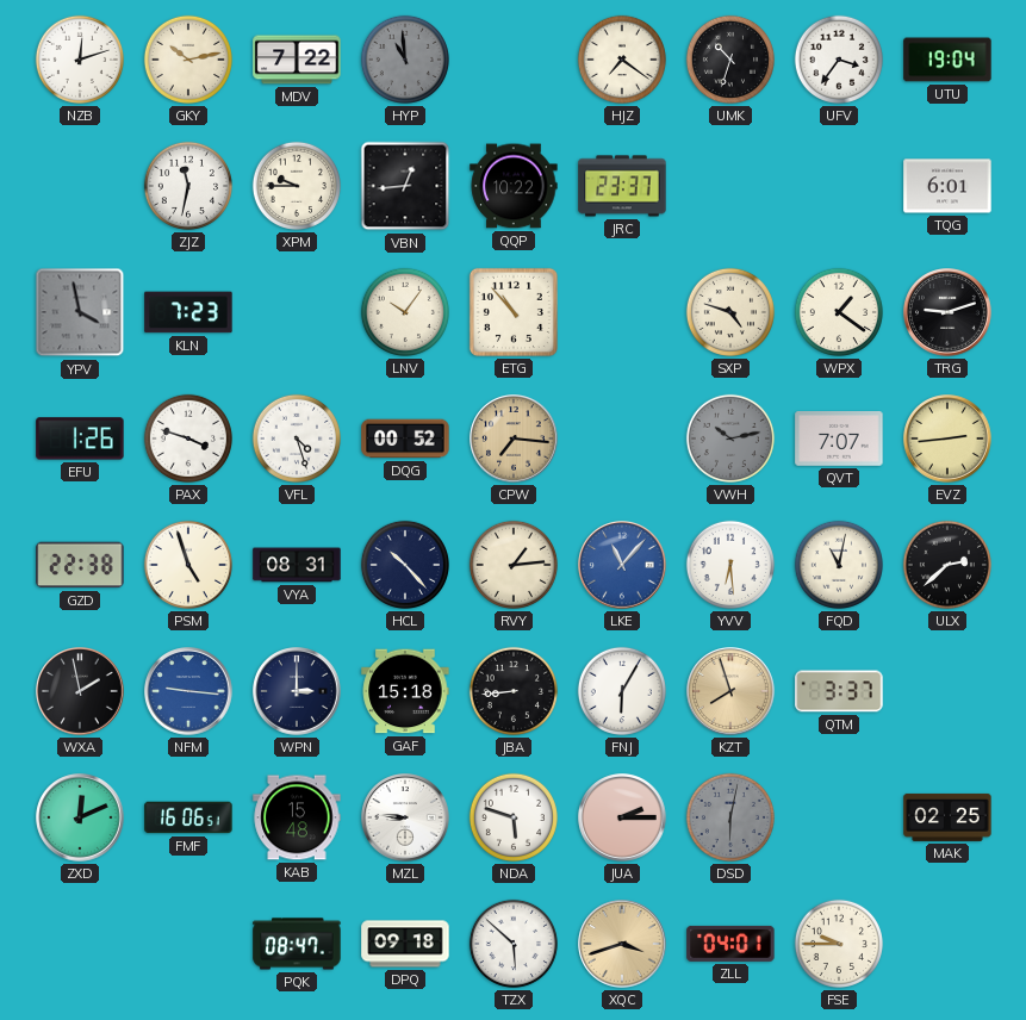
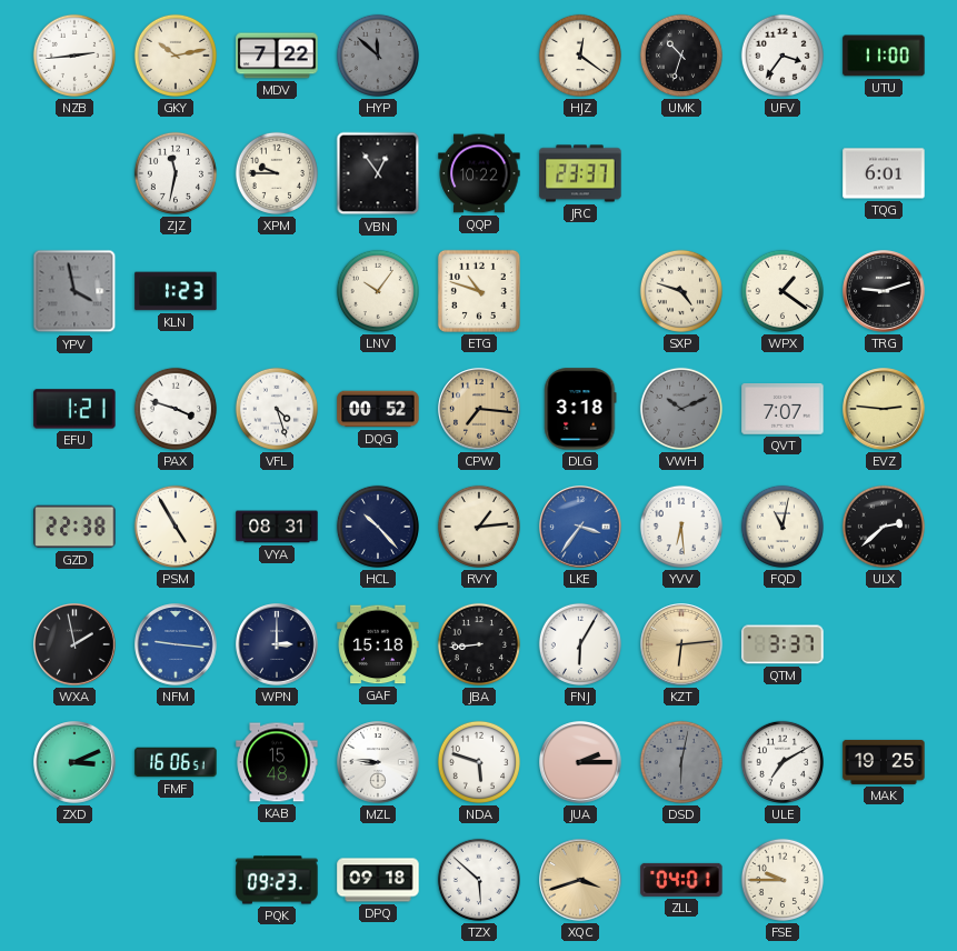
NZB: 12:12 -> 2:44
HYP: 10:59 -> 11:52
HJZ: 7:21 -> 12:21
UTU: 19:04 -> 11:00
VBN: 12:44 -> 12:54
KLN: 7:23 -> 1:23
ETG: 10:53 -> 10:48
EFU: 1:26 -> 1:21
DLG: none -> 3:18
VWH: 10:13 -> 10:11
EVZ: 2:44 -> 2:46
PSM: 4:57 -> 4:55
LKE: 11:07 -> 3:36
KZT: 7:57 -> 6:14
ZXD: 12:11 -> 3:11
ULE: none -> 7:10
MAK: 02:25 -> 19:25
PQK: 08:47 -> 09:23
